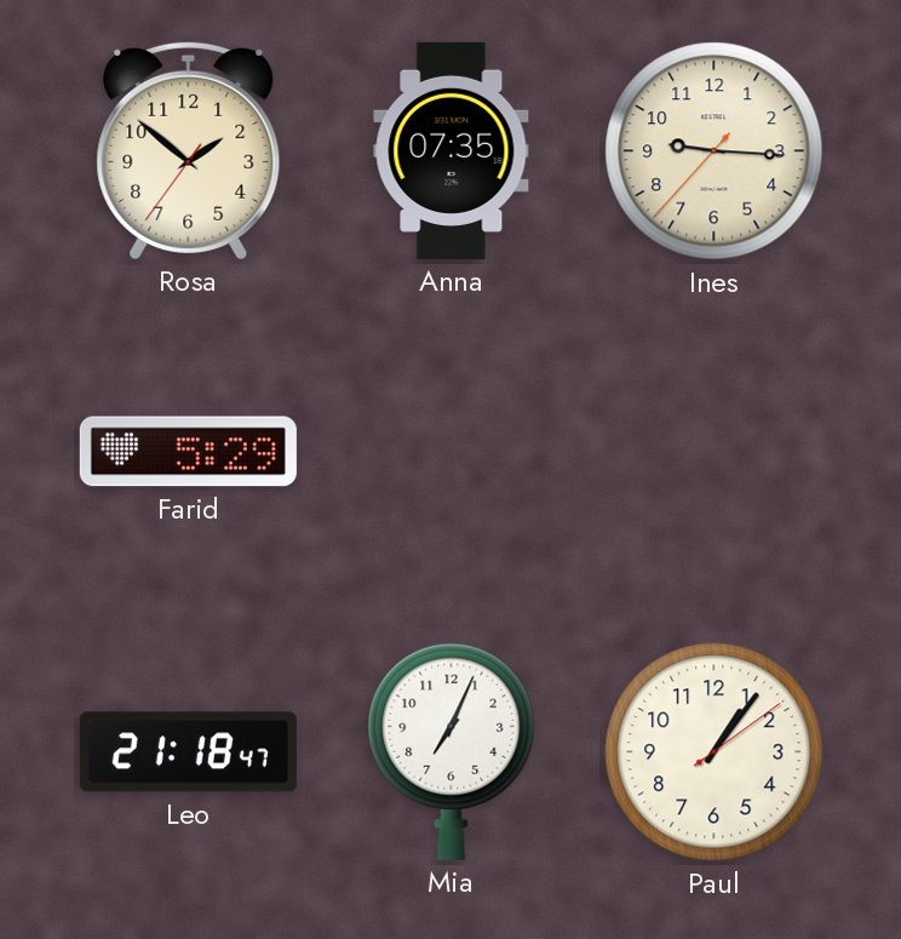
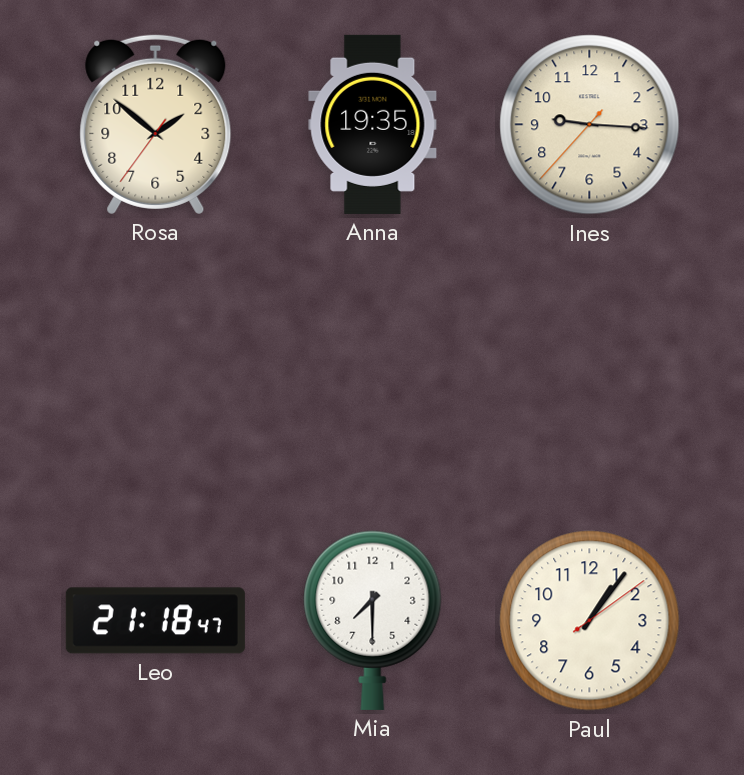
Anna: 07:35 -> 19:35
Farid: 5:29 -> none
Mia: 7:04 -> 7:30
